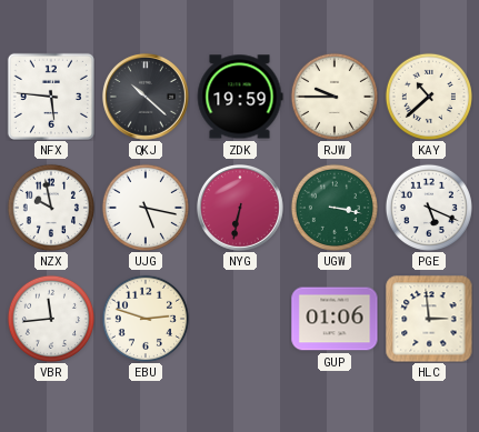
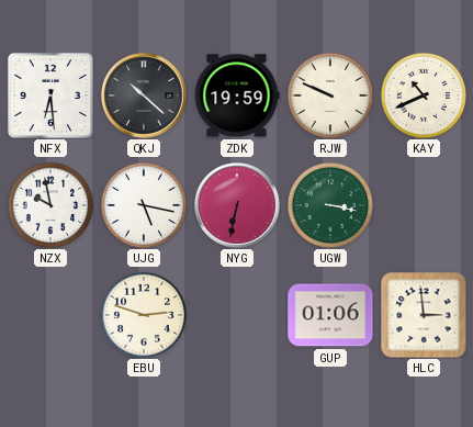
NFX: 5:46 -> 6:29
RJW: 9:45 -> 9:49
KAY: 10:38 -> 10:41
PGE: 5:19 -> none
VBR: 11:44 -> none
